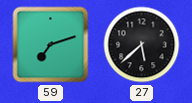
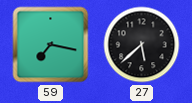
59: 7:12 -> 7:17
